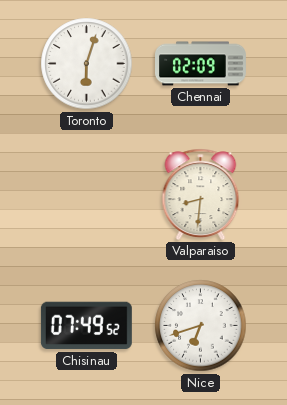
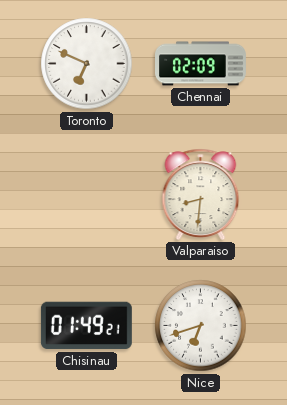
Toronto: 6:03 -> 6:49
Chisinau: 07:49 -> 01:49
